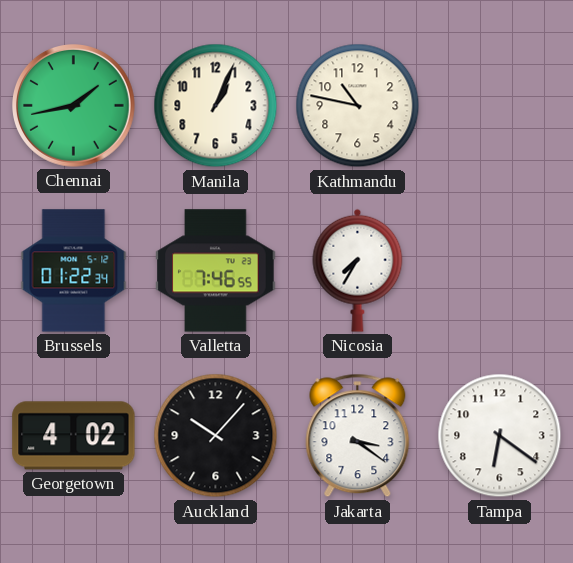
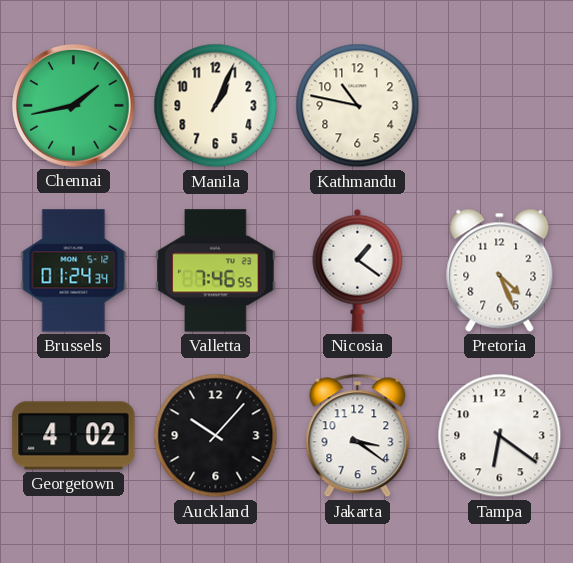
Brussels: 01:22 -> 01:24
Nicosia: 7:35 -> 1:21
Pretoria: none -> 4:26
